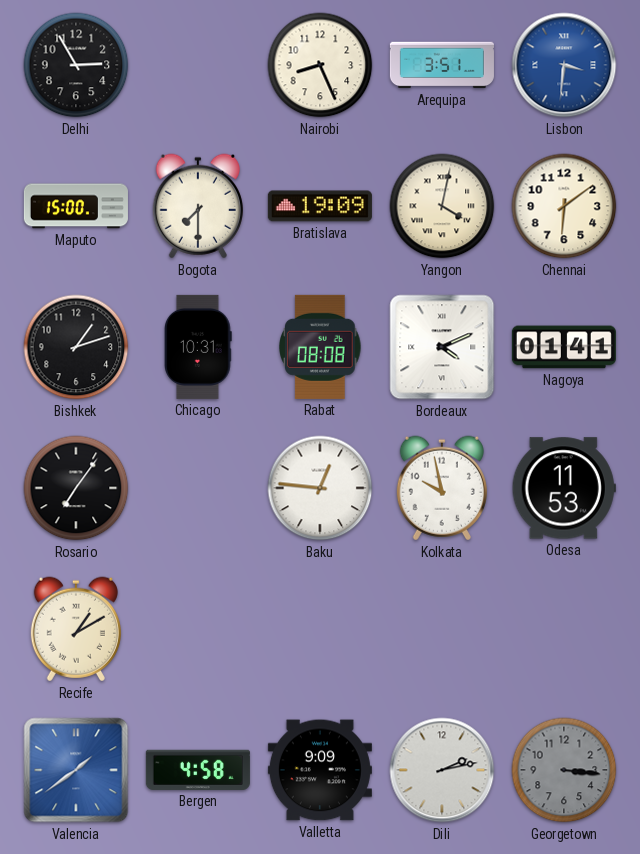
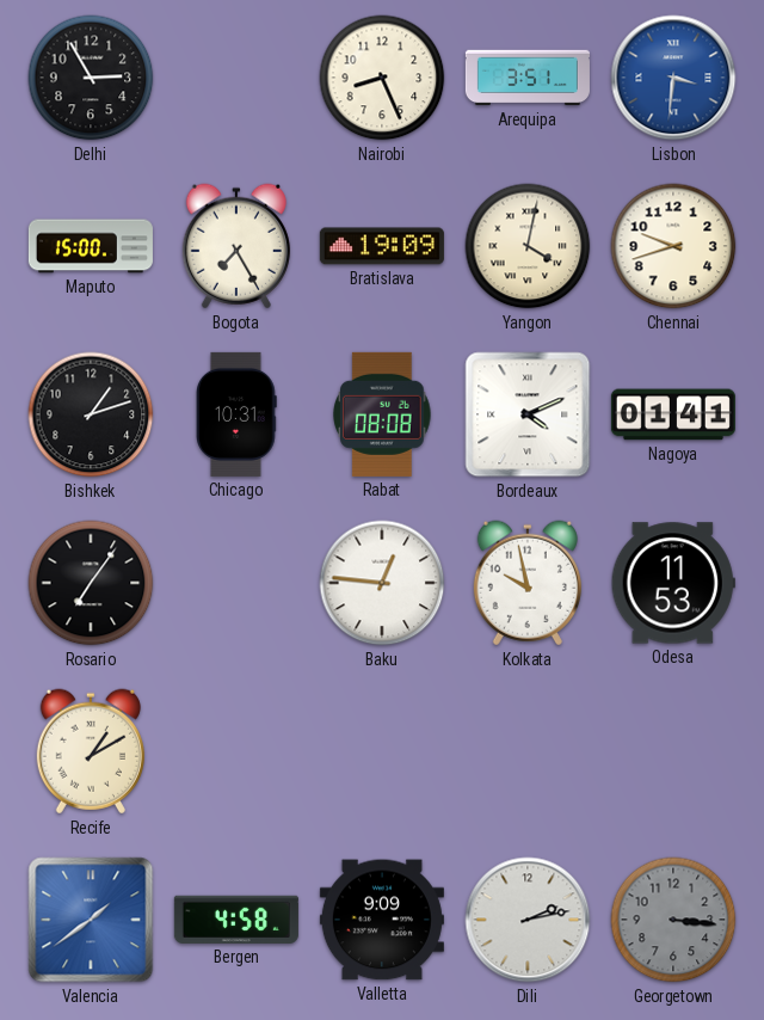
Bogota: 7:30 -> 7:25
Chennai: 6:09 -> 9:42
